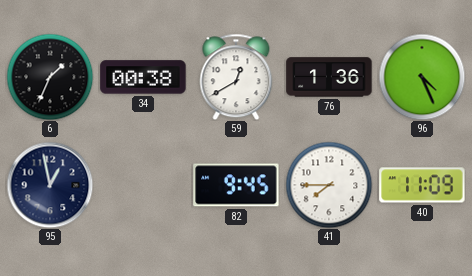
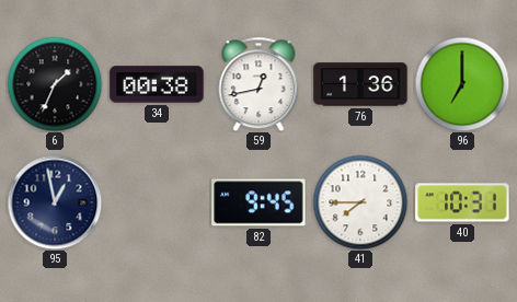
59: 12:40 -> 12:43
96: 4:26 -> 7:00
40: 11:09 -> 10:31
